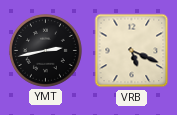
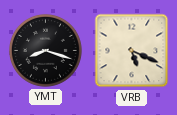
YMT: 2:43 -> 8:18
